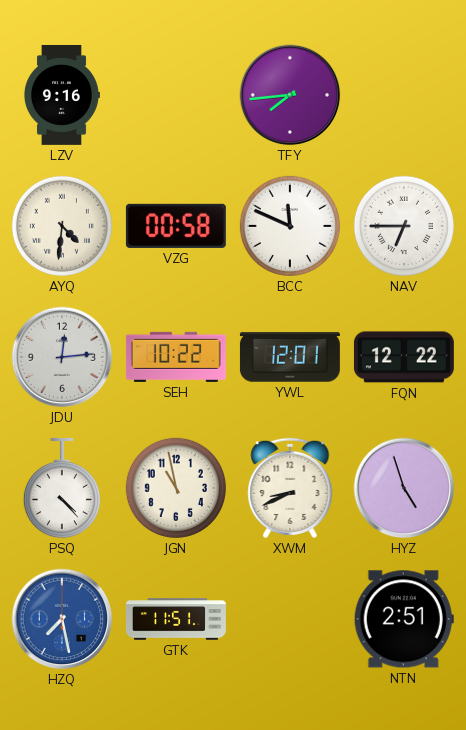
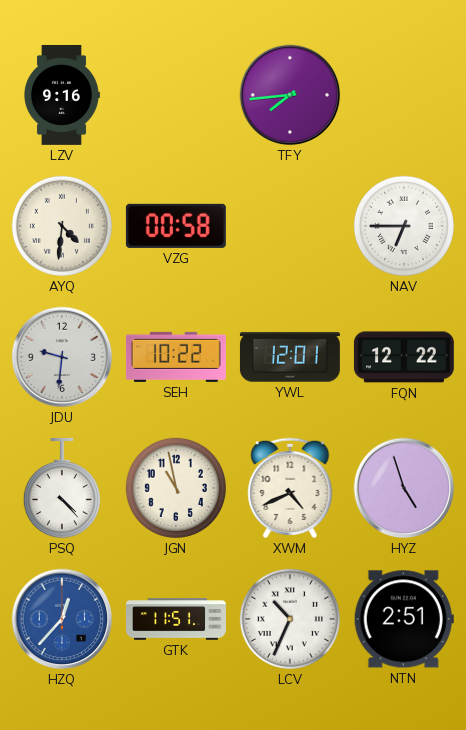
BCC: 11:49 -> none
JDU: 12:14 -> 9:31
XWM: 8:41 -> 4:41
HZQ: 7:28 -> 12:37
LCV: none -> 10:34
